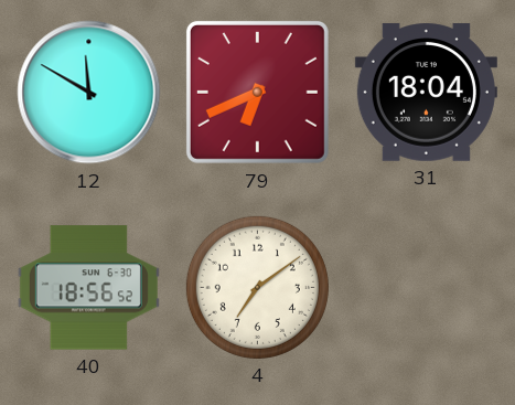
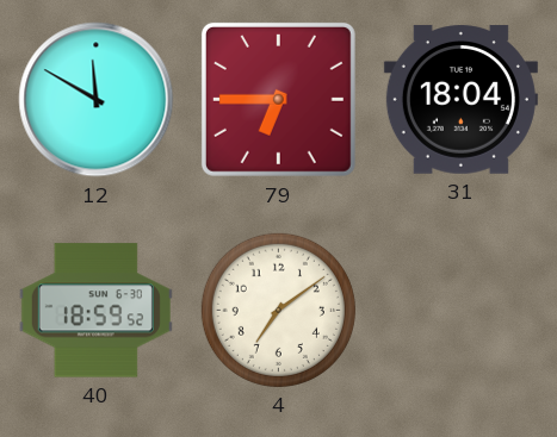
79: 6:41 -> 6:45
40: 18:56 -> 18:59
